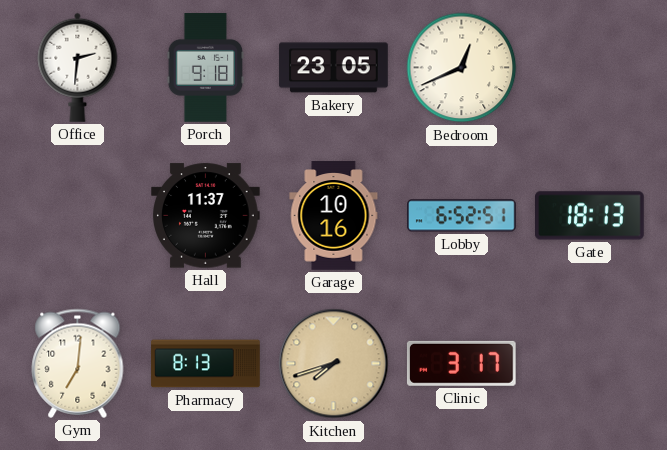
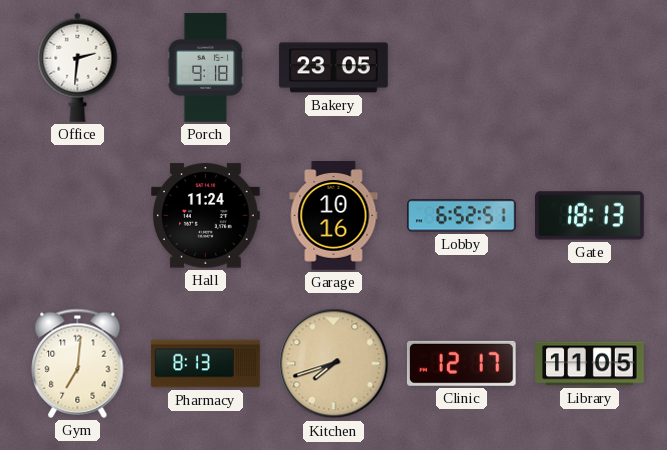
Bedroom: 12:41 -> none
Hall: 11:37 -> 11:24
Clinic: 3:17 -> 12:17
Library: none -> 11:05
